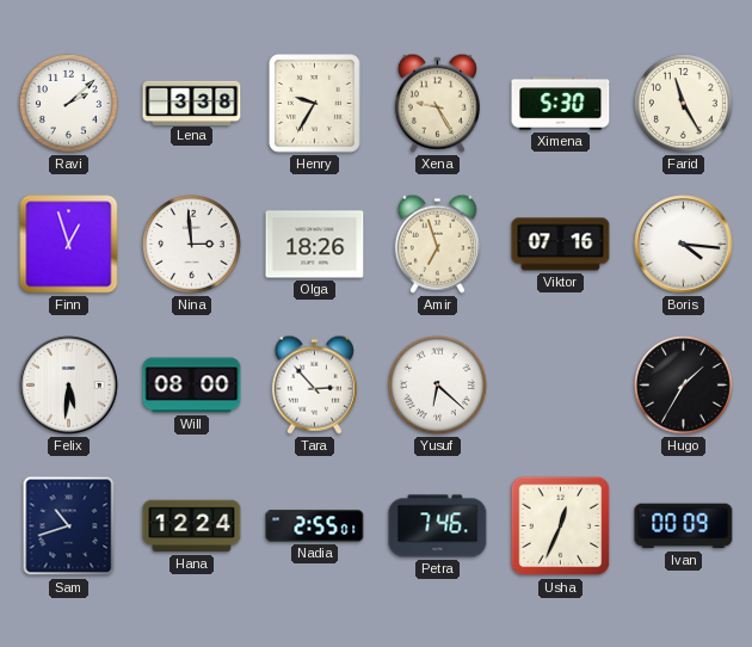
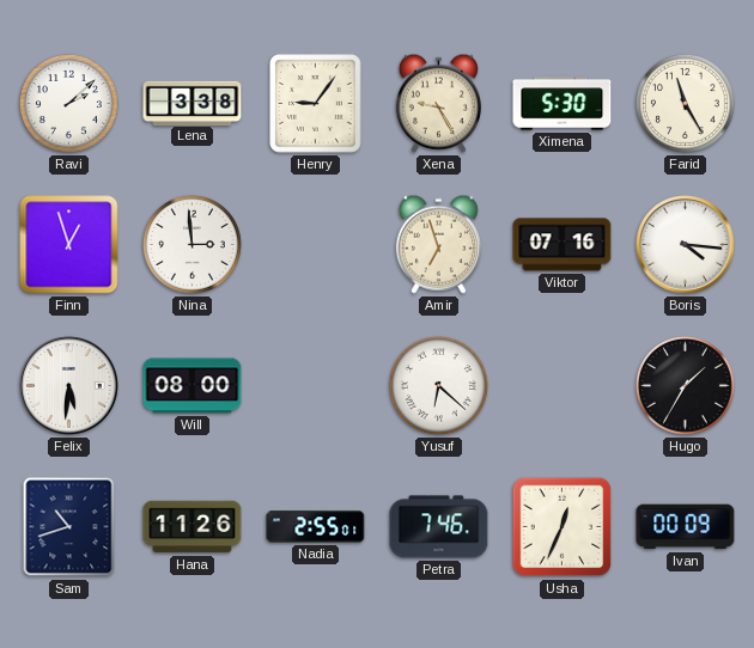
Henry: 9:35 -> 9:06
Olga: 18:26 -> none
Tara: 2:53 -> none
Hana: 12:24 -> 11:26
